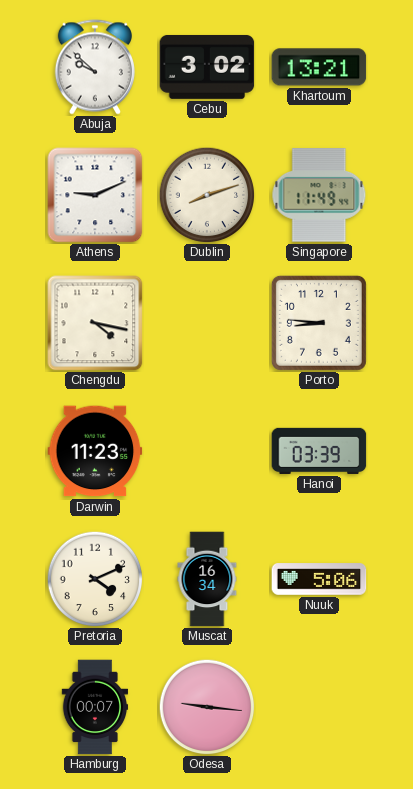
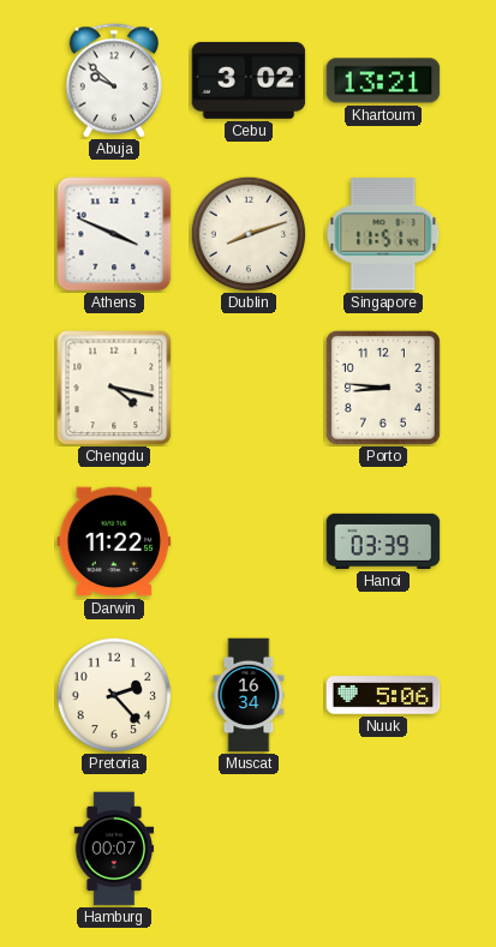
Athens: 9:11 -> 3:49
Singapore: 11:49 -> 11:51
Darwin: 11:23 -> 11:22
Pretoria: 4:11 -> 2:23
Odesa: 9:16 -> none
